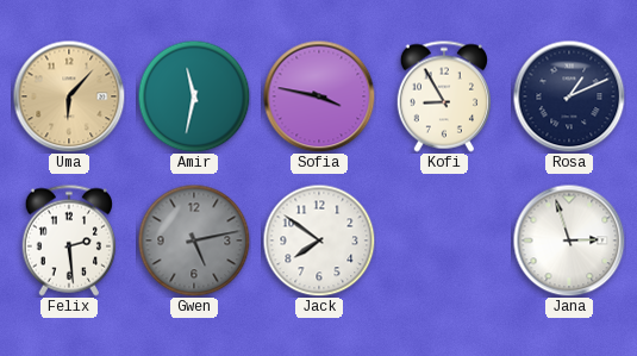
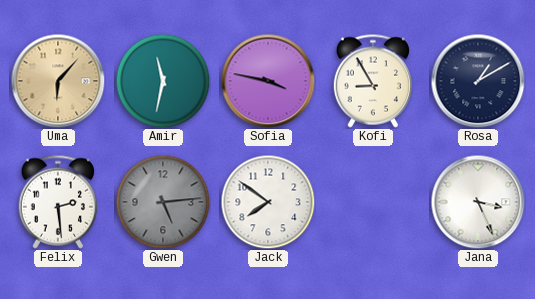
Rosa: 1:11 -> 1:10
Gwen: 5:13 -> 5:14
Jana: 2:57 -> 3:26
